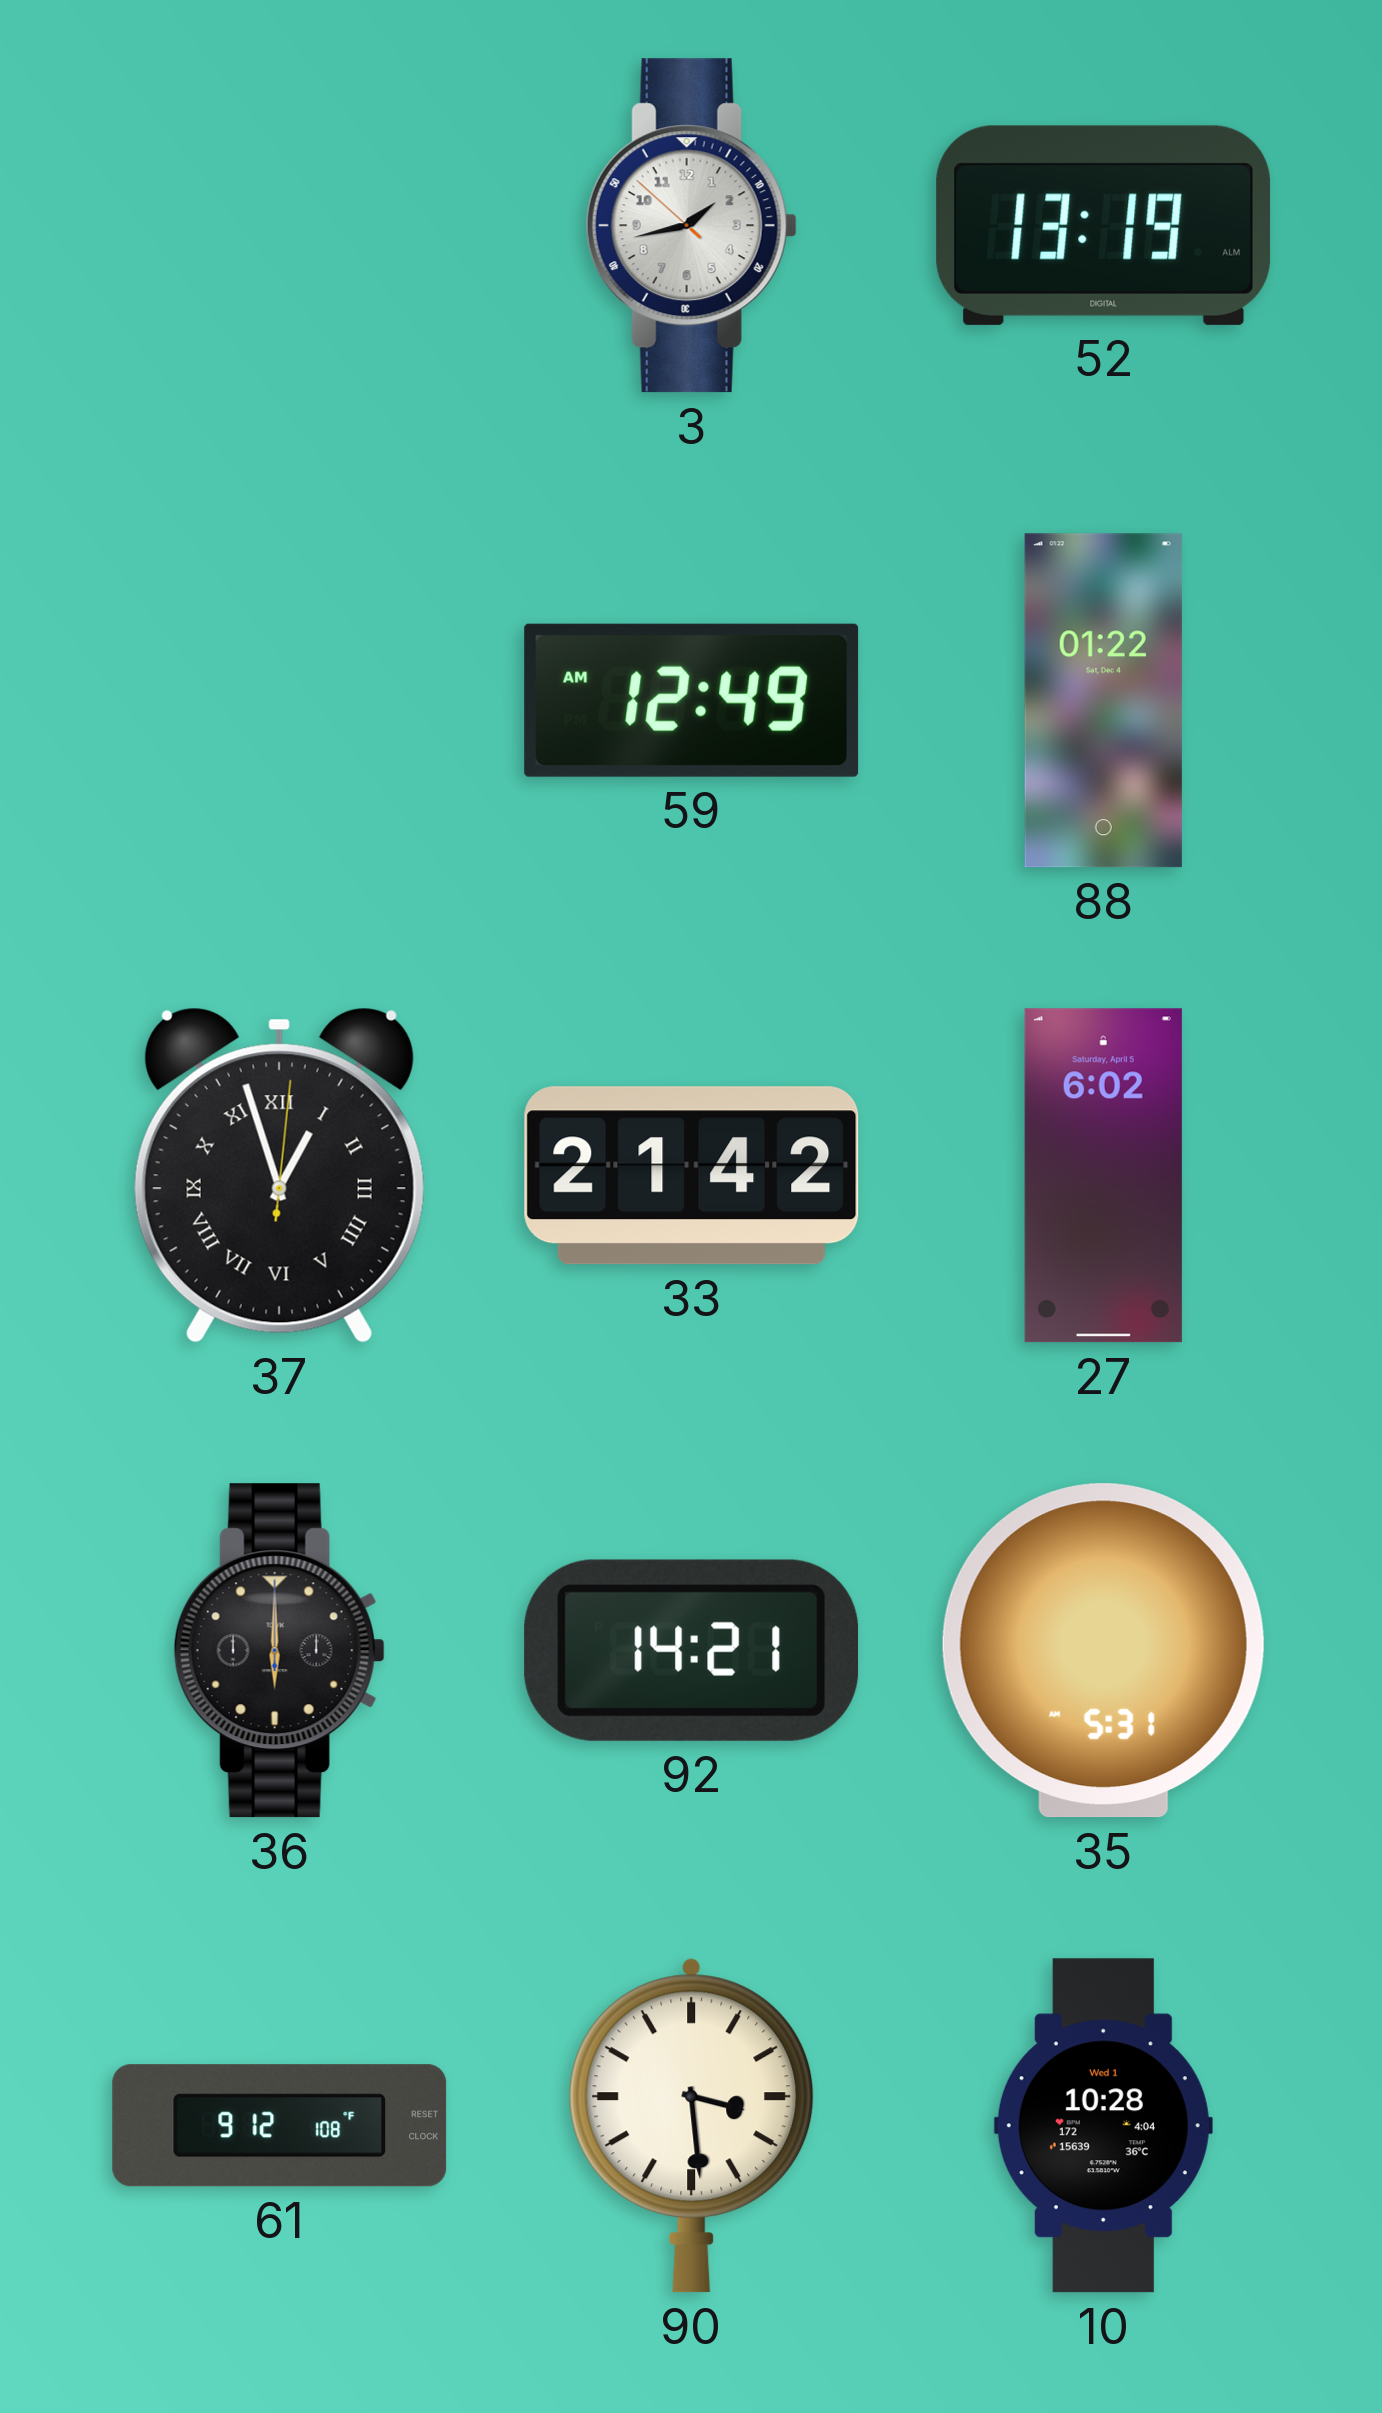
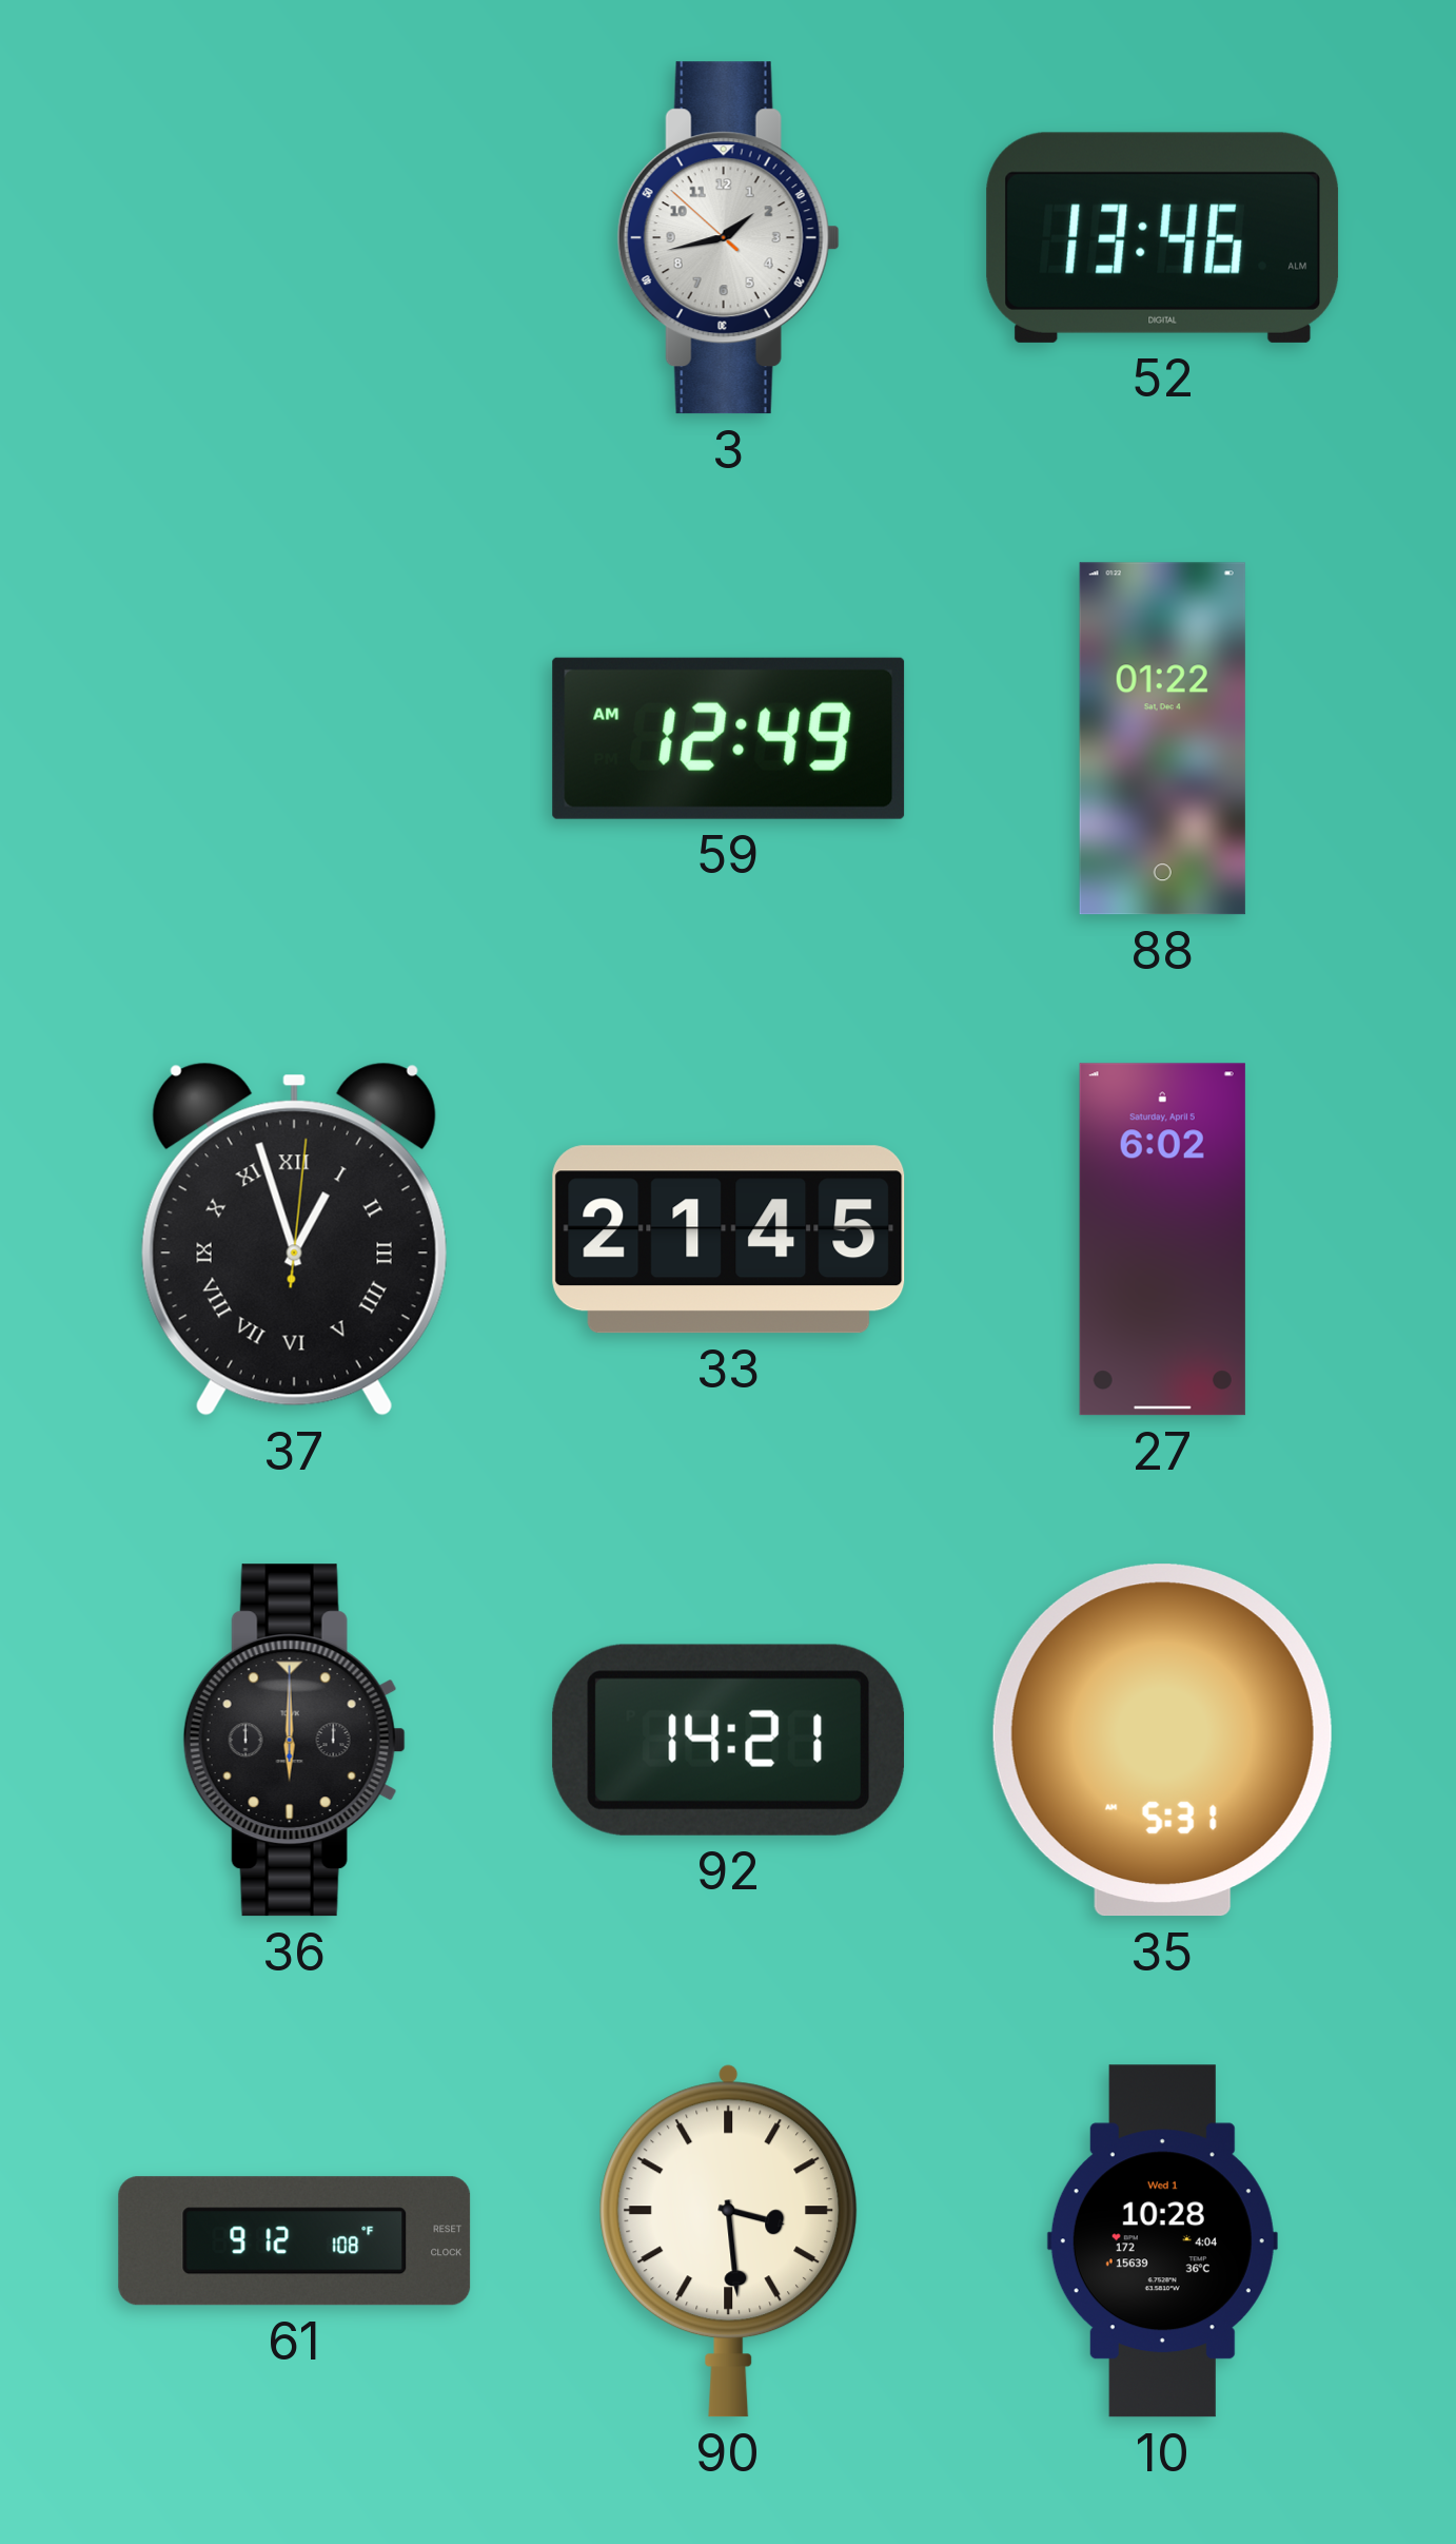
52: 13:19 -> 13:46
33: 21:42 -> 21:45
